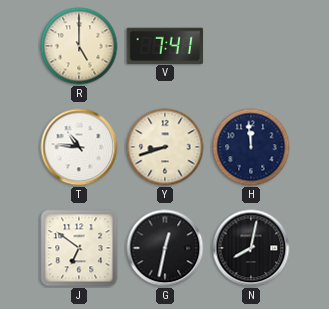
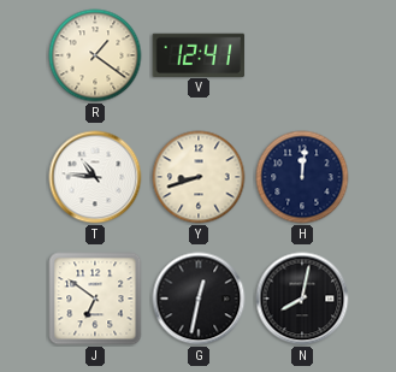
R: 5:00 -> 1:21
V: 7:41 -> 12:41
H: 11:59 -> 12:01
